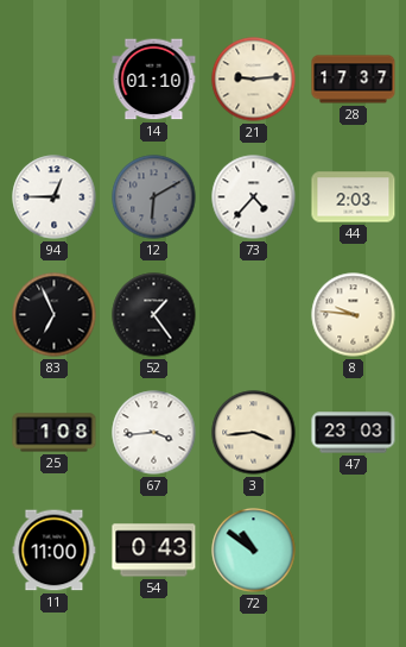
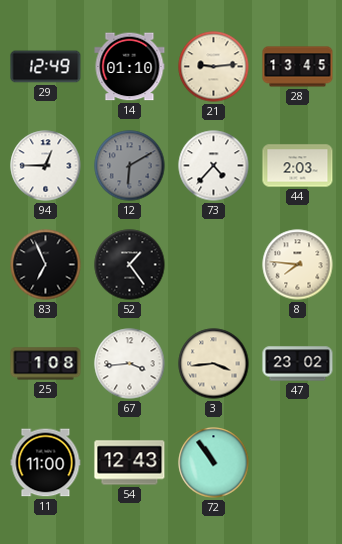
29: none -> 12:49
28: 17:37 -> 13:45
8: 9:46 -> 7:46
47: 23:03 -> 23:02
54: 0:43 -> 12:43
72: 10:51 -> 10:54
